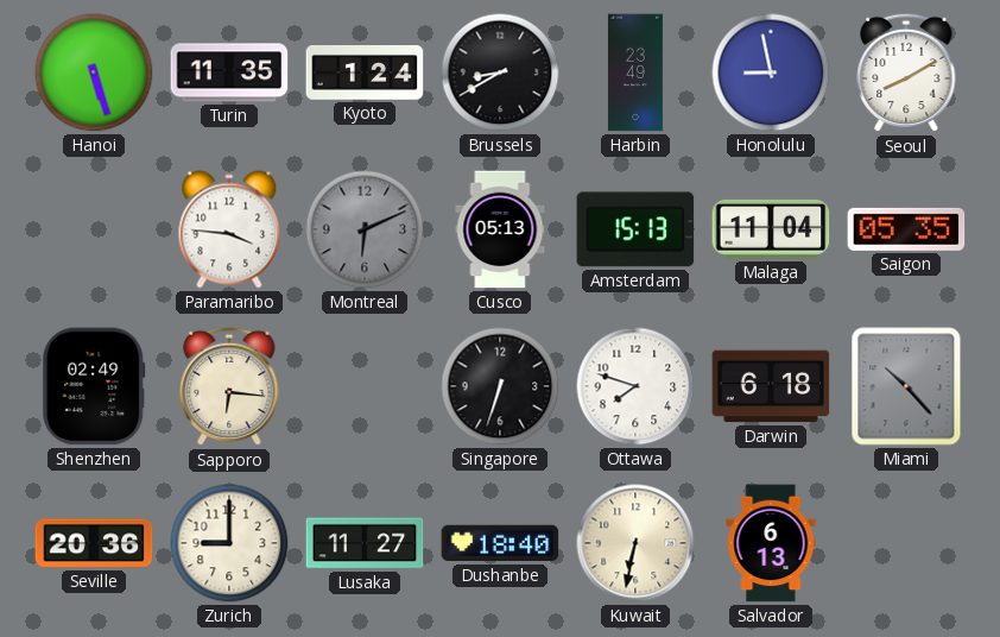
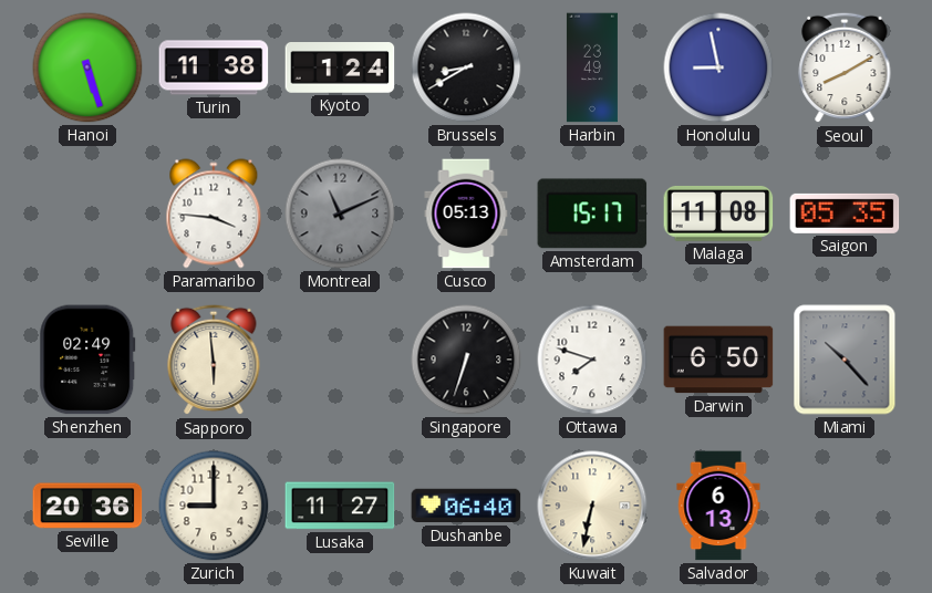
Turin: 11:35 -> 11:38
Montreal: 6:11 -> 11:11
Amsterdam: 15:13 -> 15:17
Malaga: 11:04 -> 11:08
Sapporo: 6:16 -> 5:59
Darwin: 6:18 -> 6:50
Dushanbe: 18:40 -> 06:40
